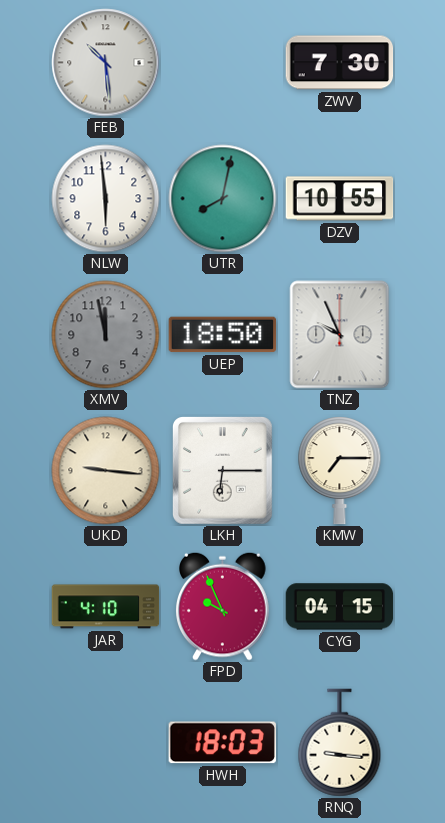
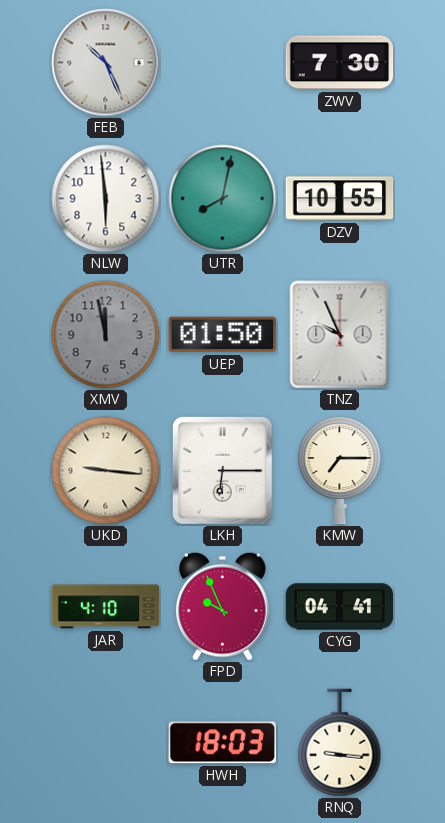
FEB: 10:29 -> 10:26
UEP: 18:50 -> 01:50
CYG: 04:15 -> 04:41
